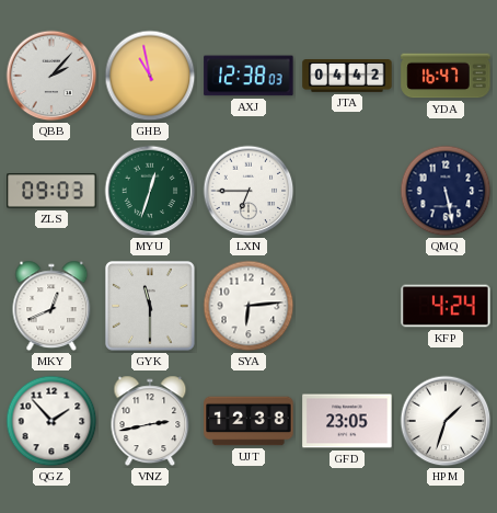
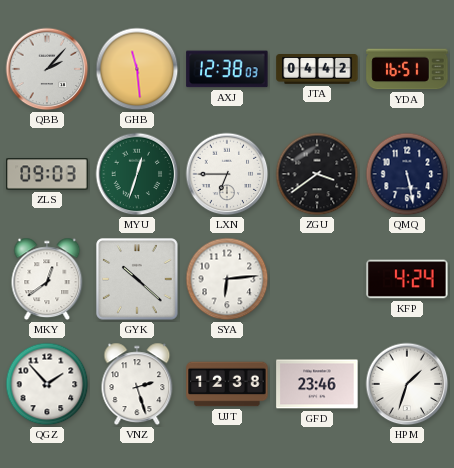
GHB: 10:58 -> 11:29
YDA: 16:47 -> 16:51
ZGU: none -> 3:39
MKY: 12:41 -> 12:39
GYK: 11:30 -> 10:22
VNZ: 2:43 -> 2:27
GFD: 23:05 -> 23:46
